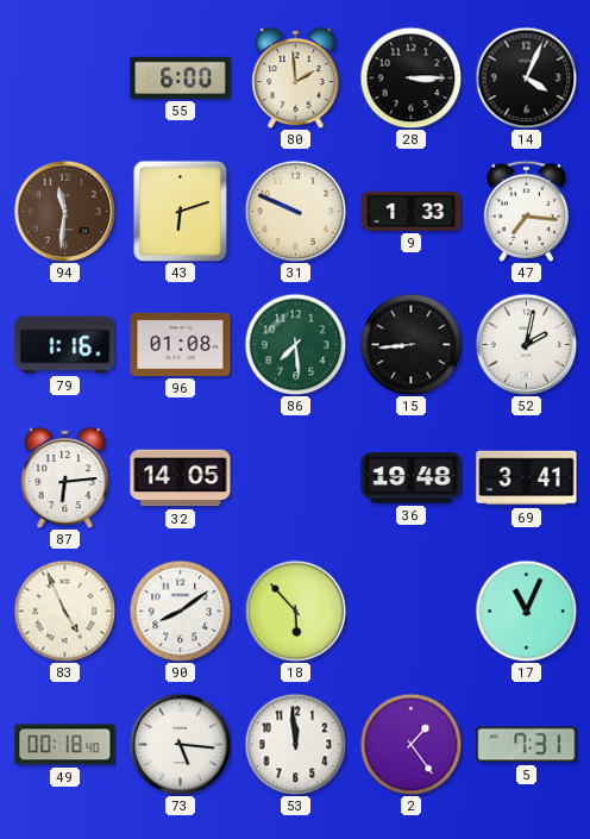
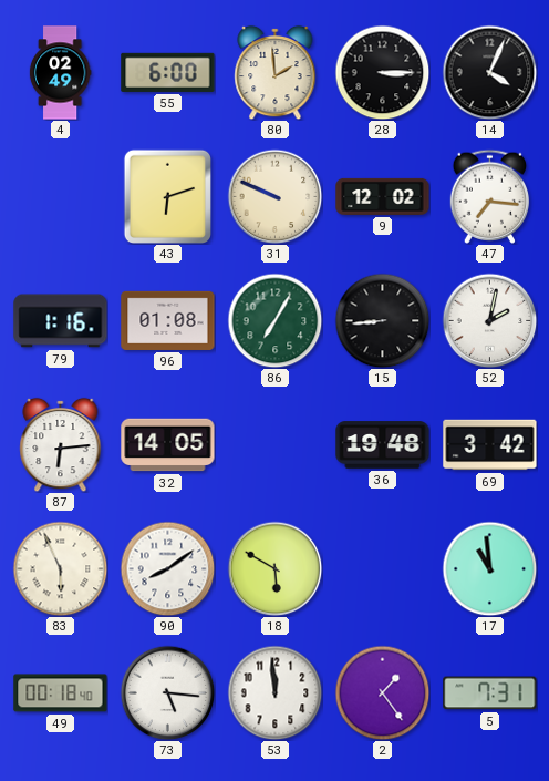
4: none -> 02:49
94: 11:31 -> none
9: 1:33 -> 12:02
86: 7:29 -> 7:05
69: 3:41 -> 3:42
83: 4:56 -> 5:56
18: 5:53 -> 5:50
17: 11:04 -> 10:59
